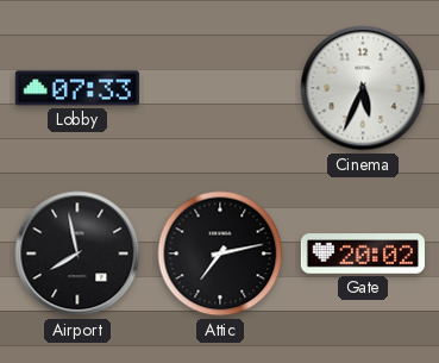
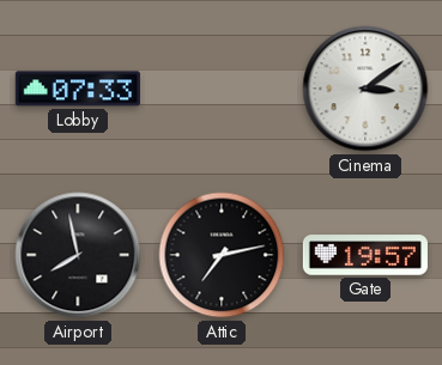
Cinema: 5:34 -> 3:09
Gate: 20:02 -> 19:57
